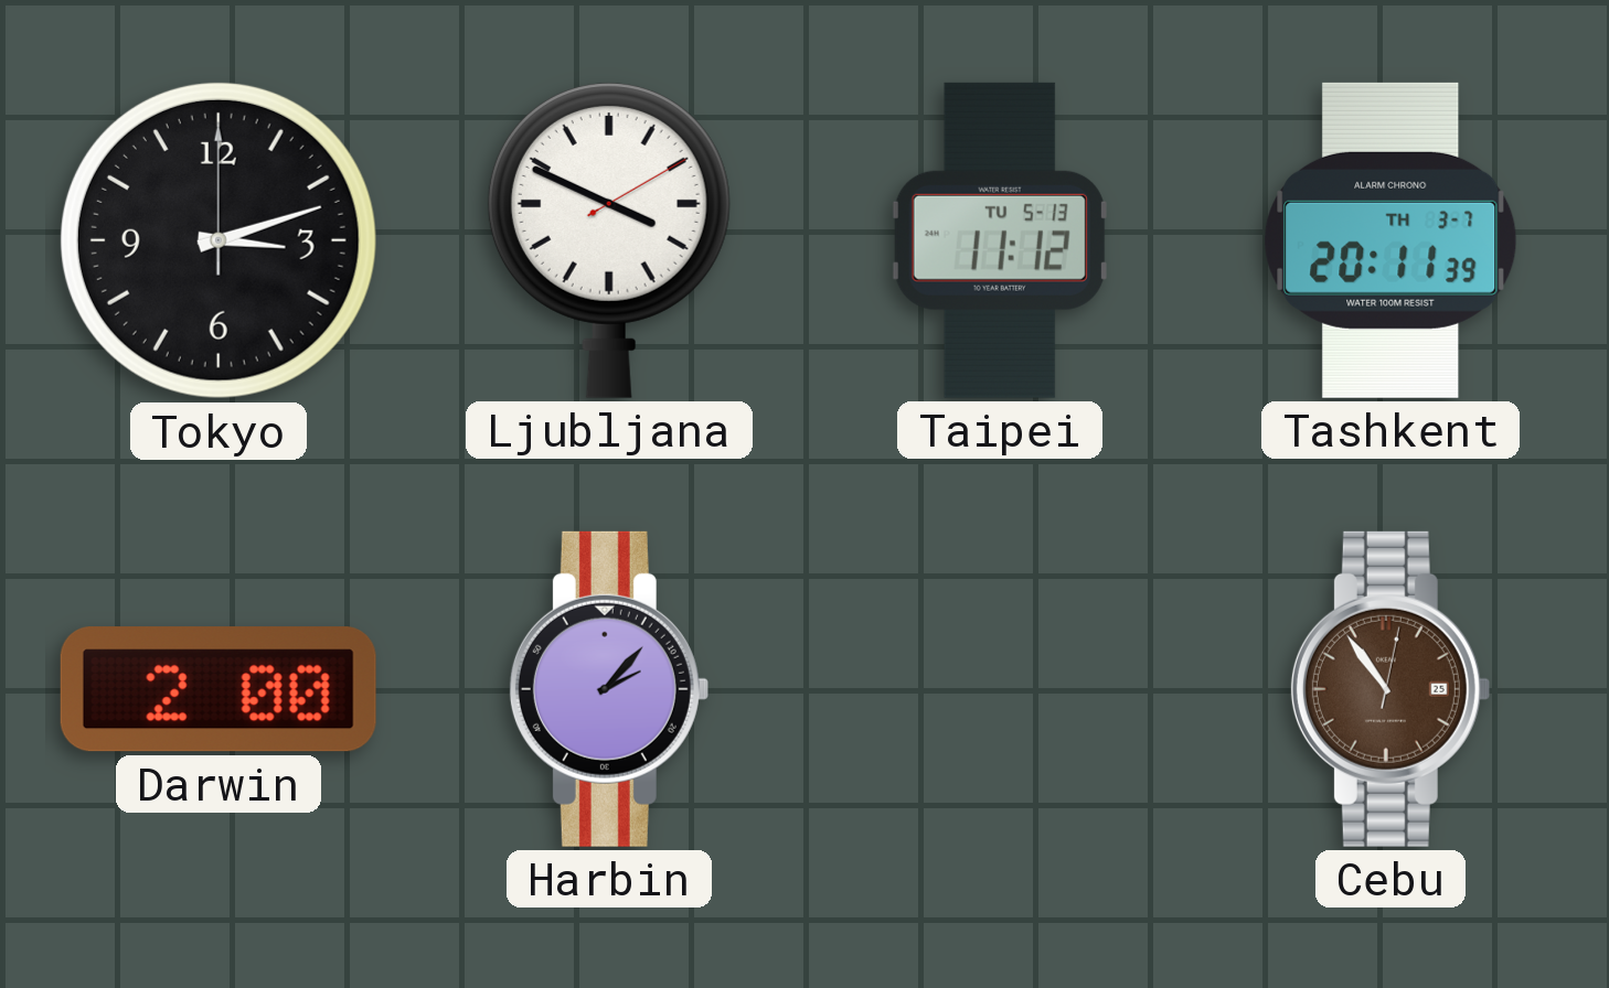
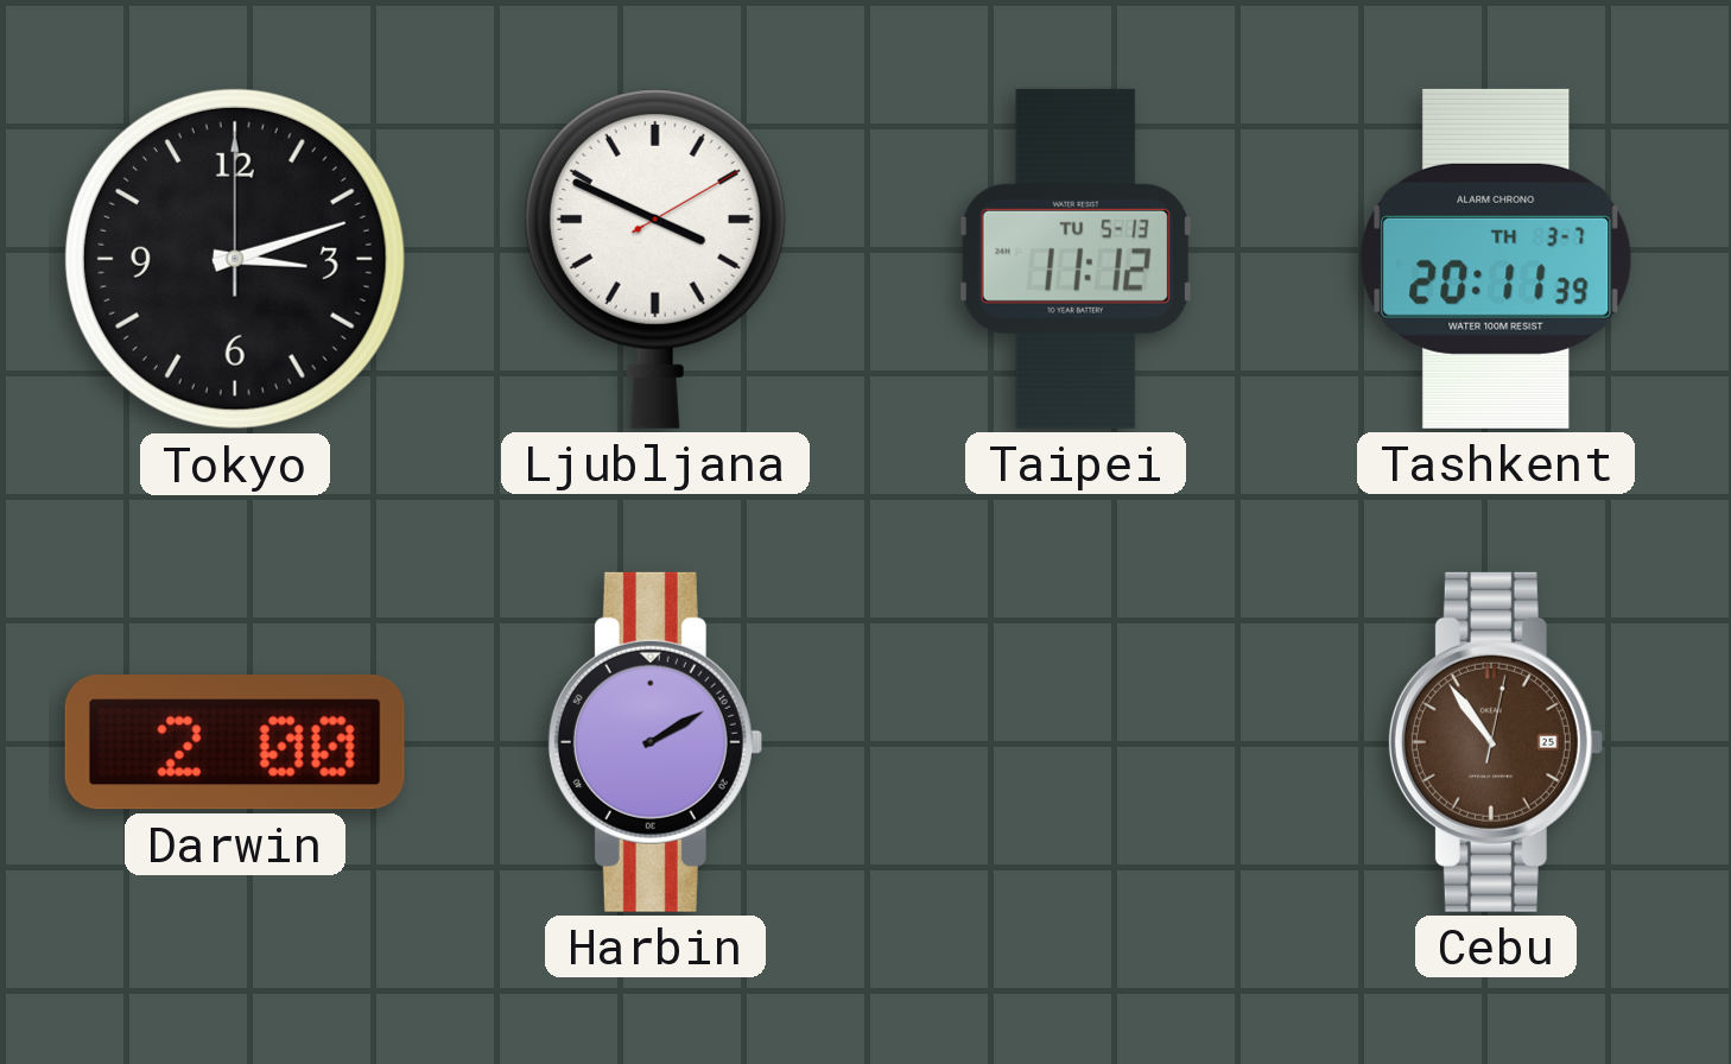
Harbin: 2:07 -> 2:10
